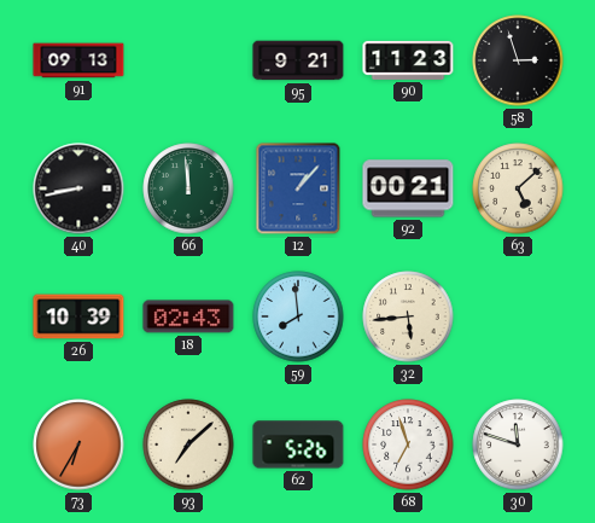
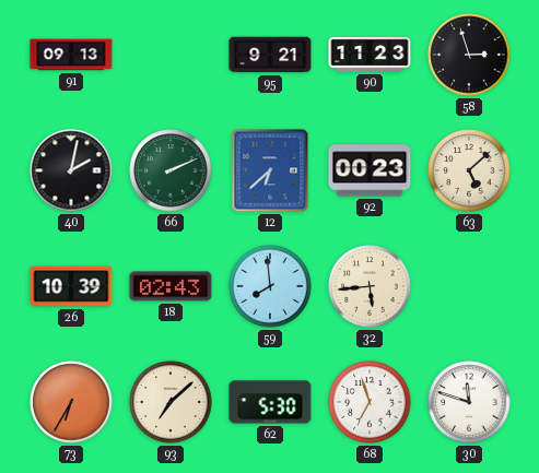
40: 8:43 -> 2:02
66: 11:59 -> 2:11
12: 1:07 -> 6:38
92: 00:21 -> 00:23
62: 5:26 -> 5:30
